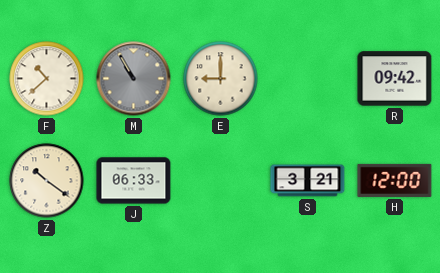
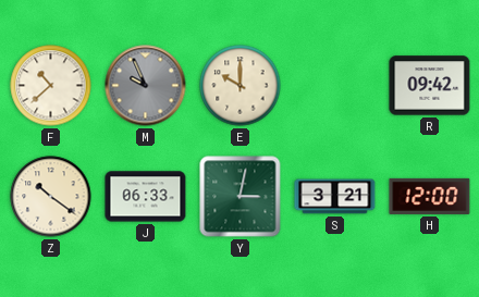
M: 10:55 -> 9:56
E: 9:00 -> 10:00
Y: none -> 3:02
